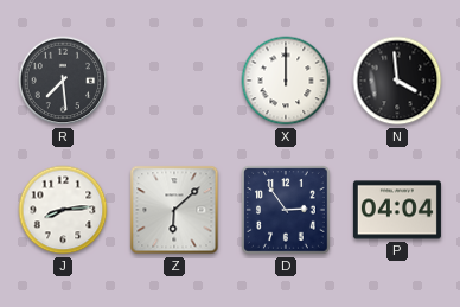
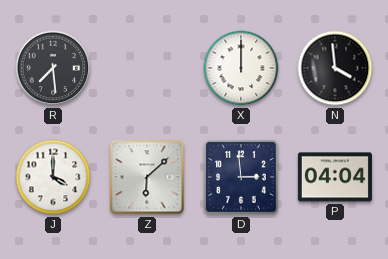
J: 8:14 -> 4:00
D: 2:54 -> 2:59
